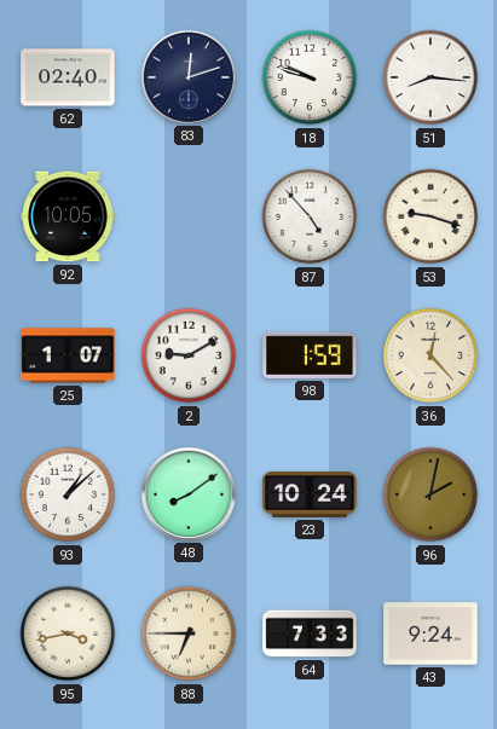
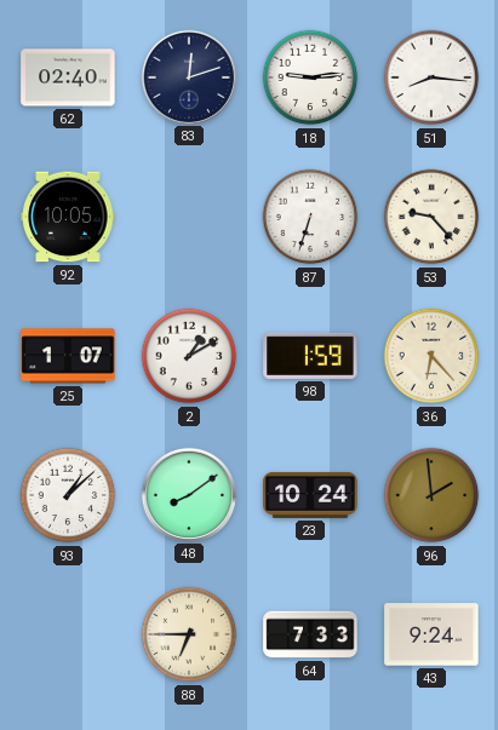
18: 9:48 -> 9:14
87: 4:53 -> 6:33
53: 9:18 -> 9:23
2: 9:10 -> 1:10
36: 12:23 -> 6:23
96: 2:02 -> 1:59
95: 3:43 -> none
